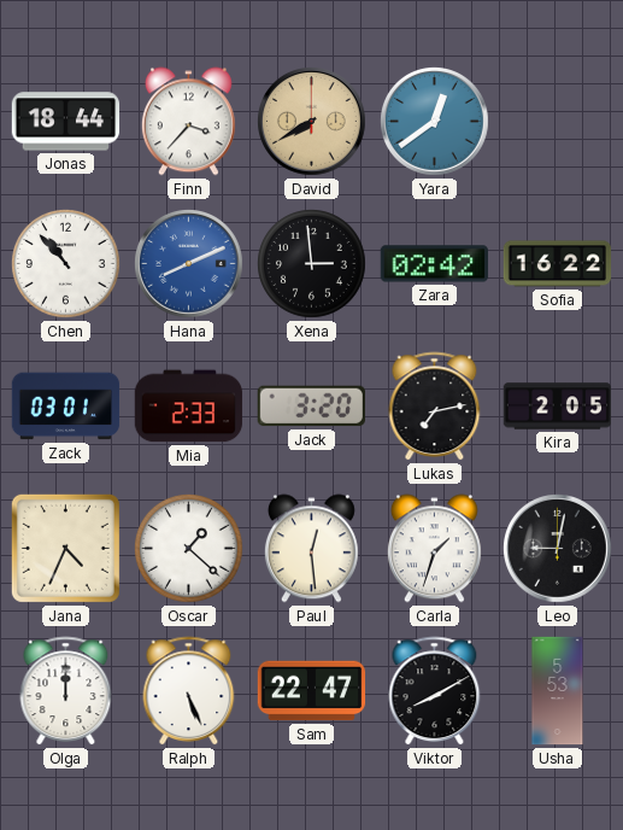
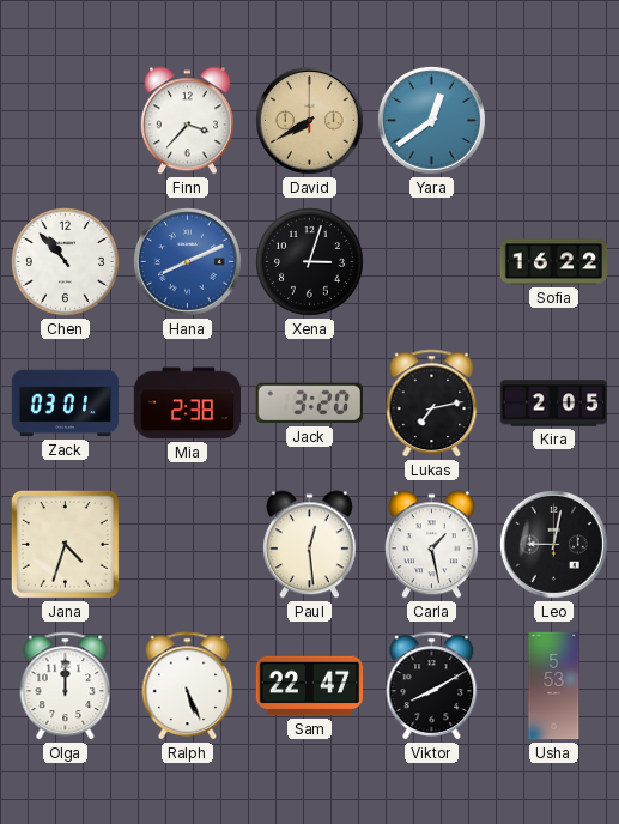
Jonas: 18:44 -> none
Xena: 2:59 -> 3:03
Zara: 02:42 -> none
Mia: 2:33 -> 2:38
Jana: 4:34 -> 4:33
Oscar: 1:22 -> none
Carla: 1:33 -> 1:28
